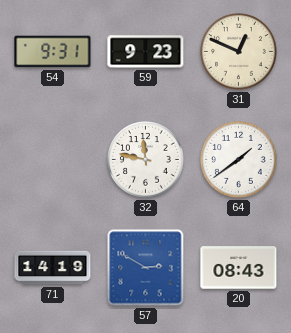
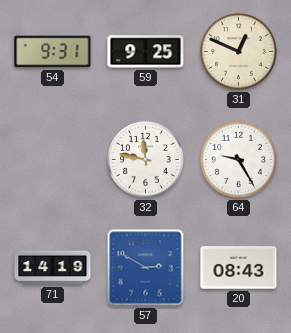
59: 9:23 -> 9:25
64: 1:39 -> 9:25
